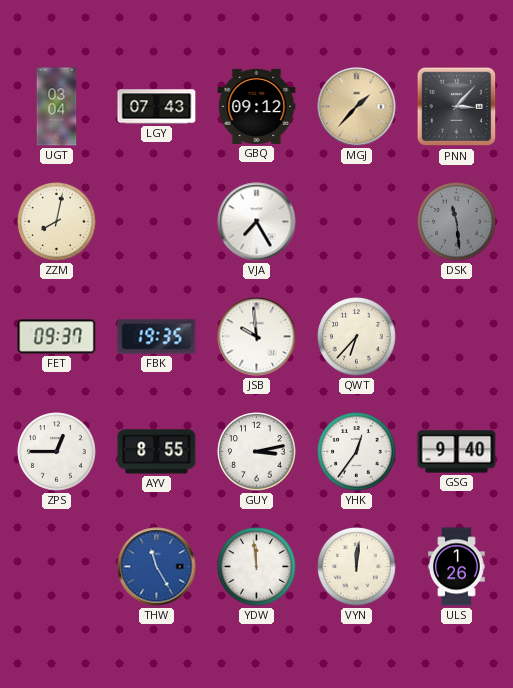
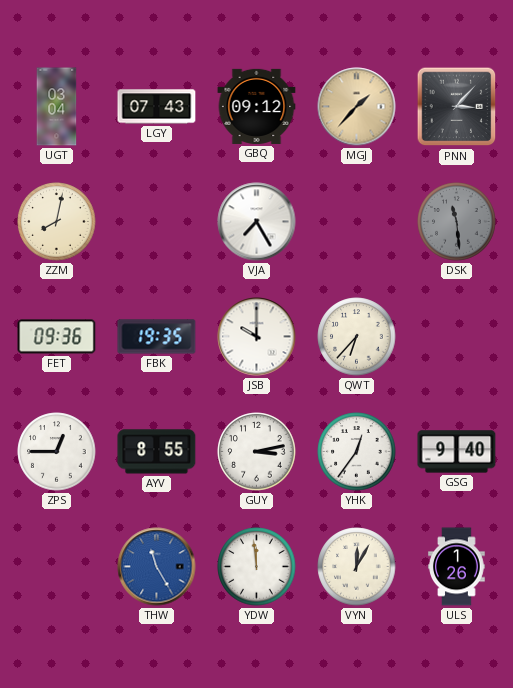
FET: 09:37 -> 09:36
JSB: 9:59 -> 10:00
VYN: 12:01 -> 12:05
